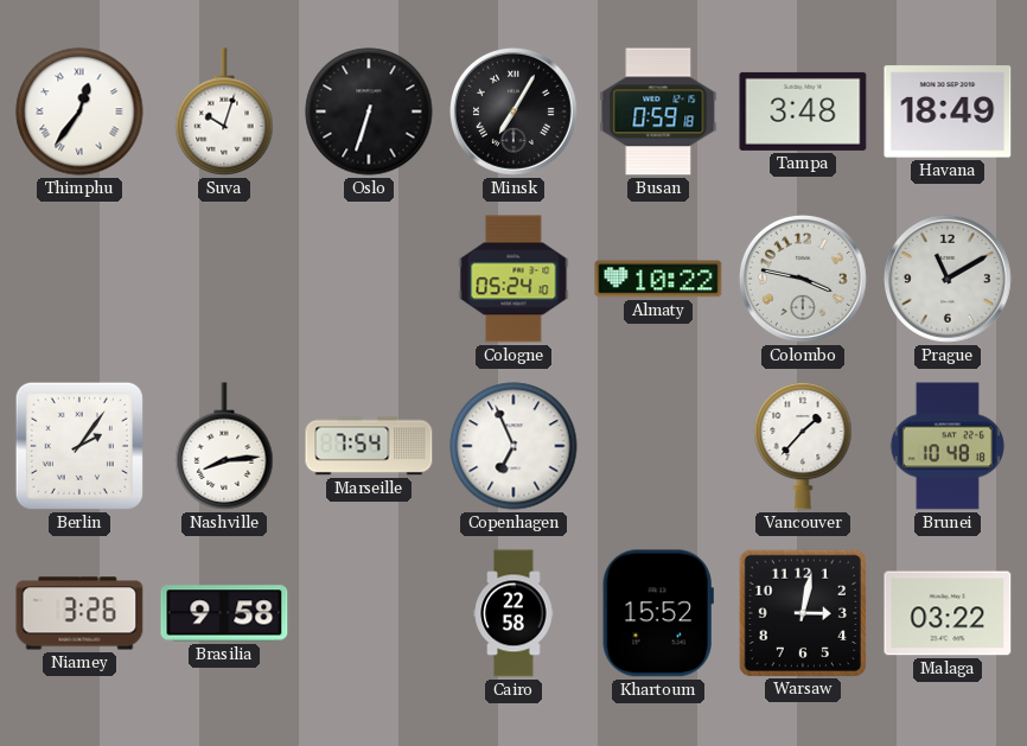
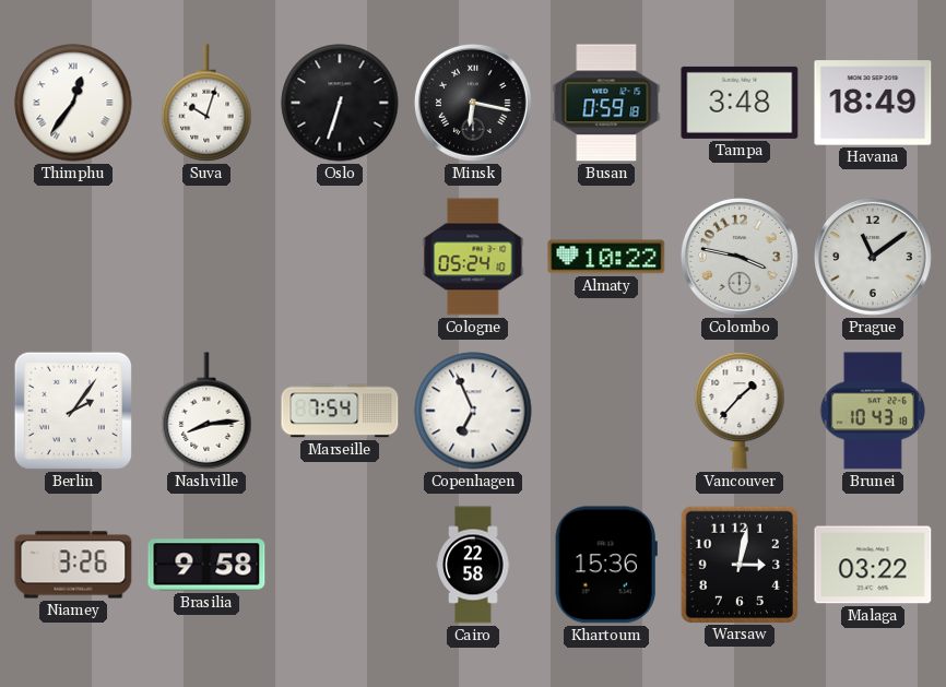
Minsk: 7:05 -> 6:17
Prague: 11:10 -> 11:09
Brunei: 10:48 -> 10:43
Khartoum: 15:52 -> 15:36
